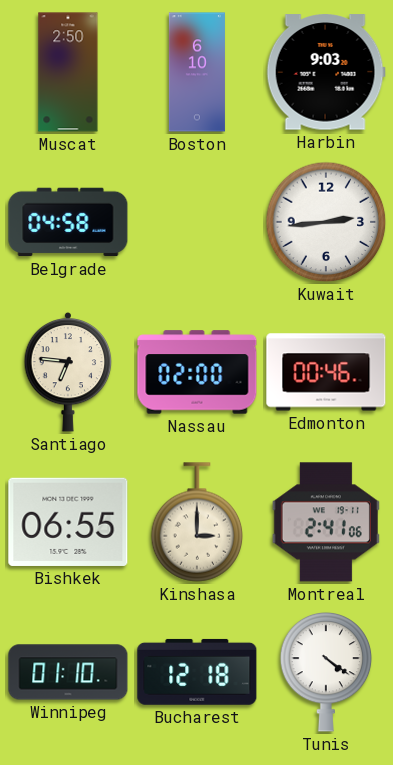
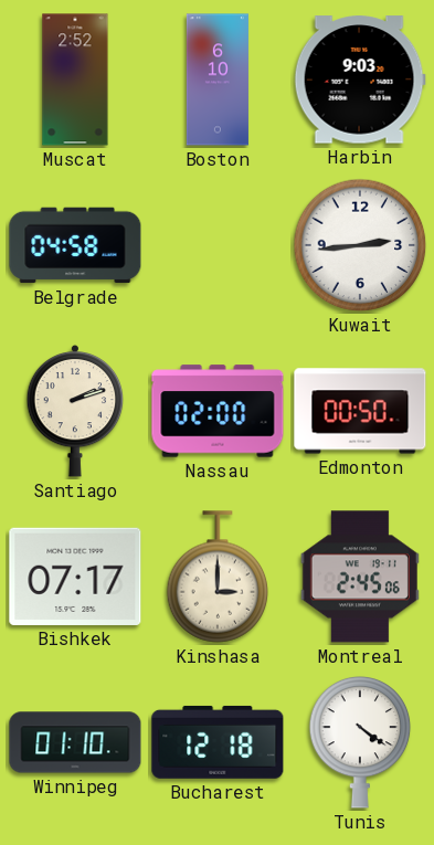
Muscat: 2:50 -> 2:52
Santiago: 6:46 -> 2:12
Edmonton: 00:46 -> 00:50
Bishkek: 06:55 -> 07:17
Montreal: 2:41 -> 2:45
